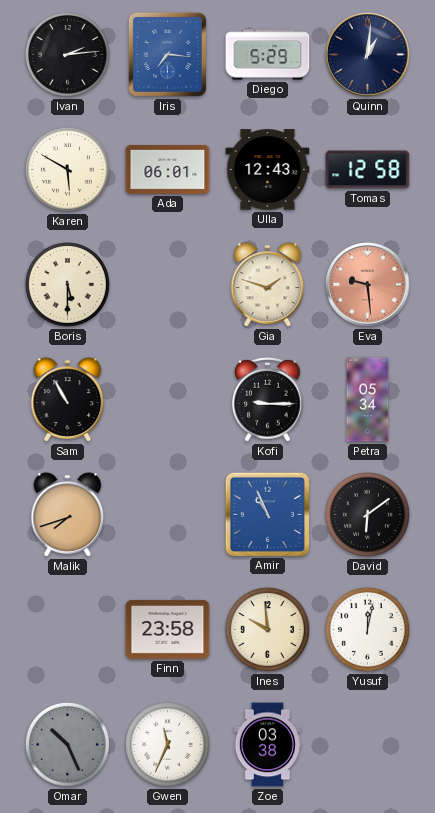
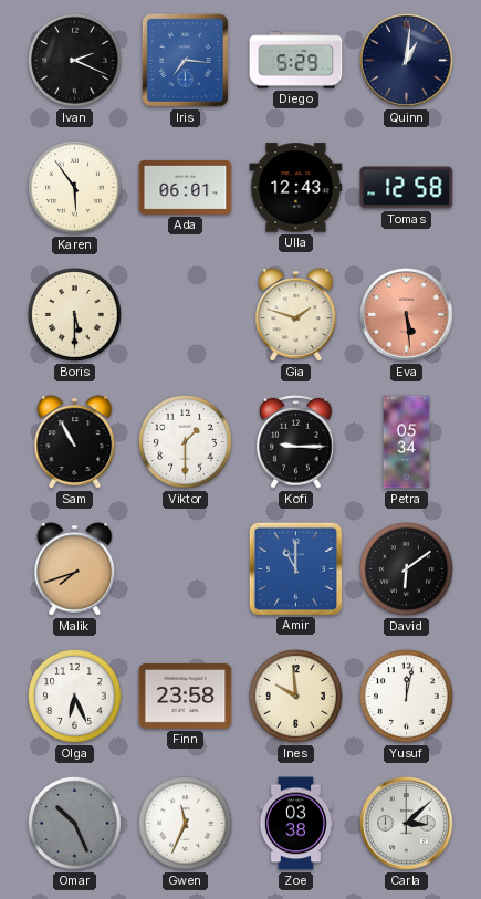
Ivan: 2:14 -> 2:19
Karen: 5:50 -> 5:54
Eva: 9:29 -> 5:29
Viktor: none -> 1:30
Amir: 10:56 -> 11:00
Olga: none -> 6:26
Carla: none -> 3:08
